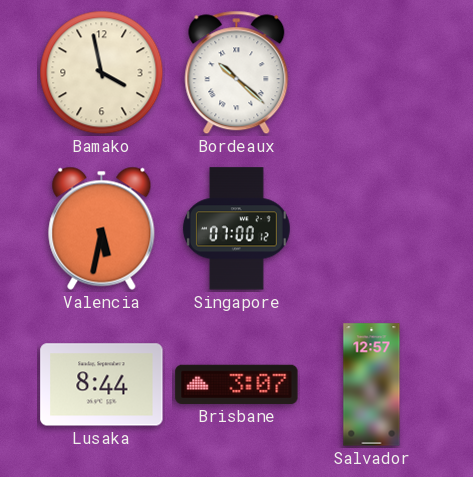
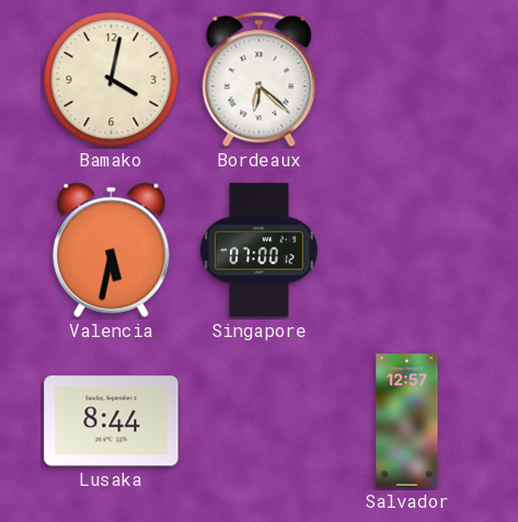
Bamako: 3:58 -> 4:02
Bordeaux: 10:22 -> 6:22
Brisbane: 3:07 -> none
